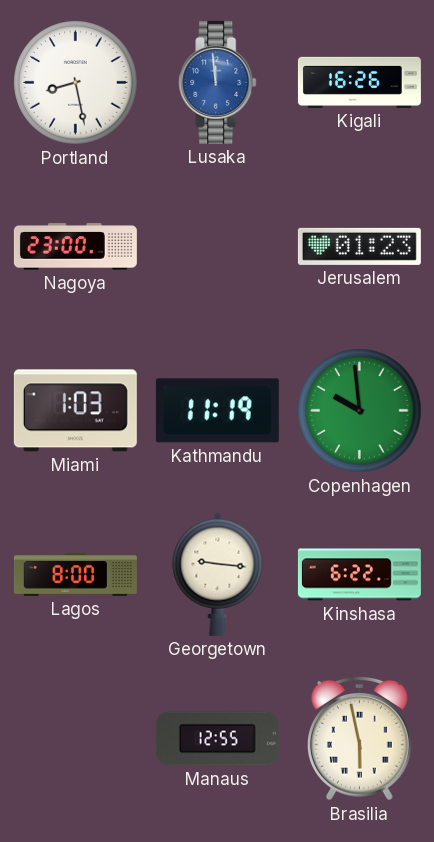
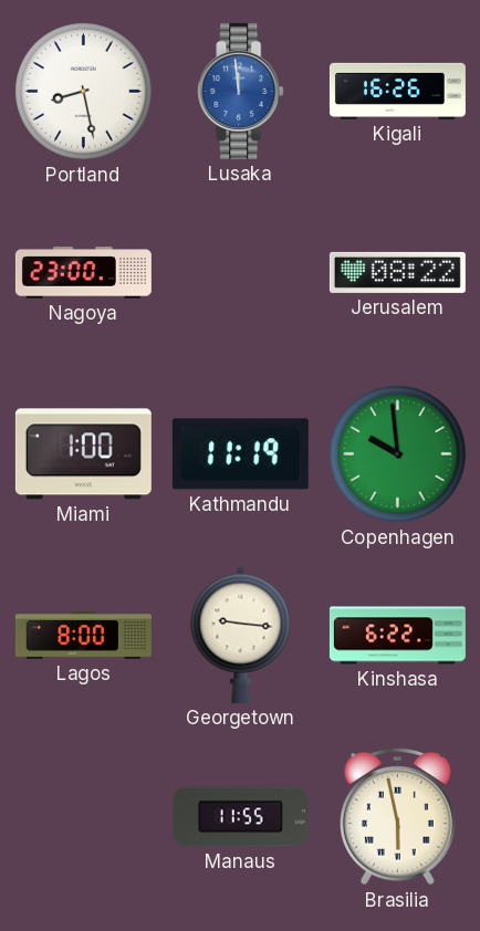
Jerusalem: 01:23 -> 08:22
Miami: 1:03 -> 1:00
Manaus: 12:55 -> 11:55
